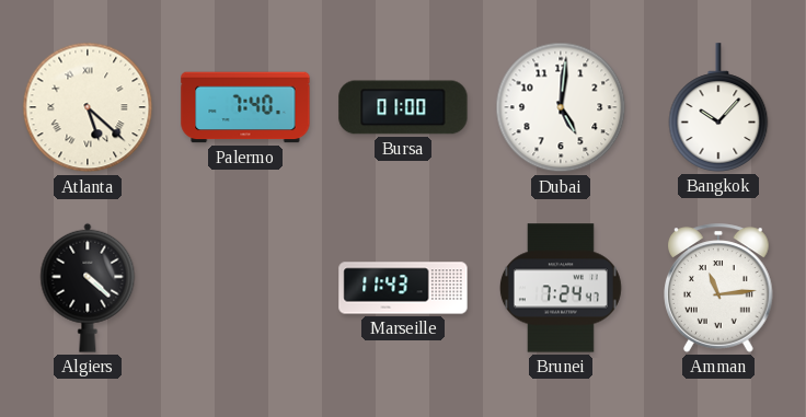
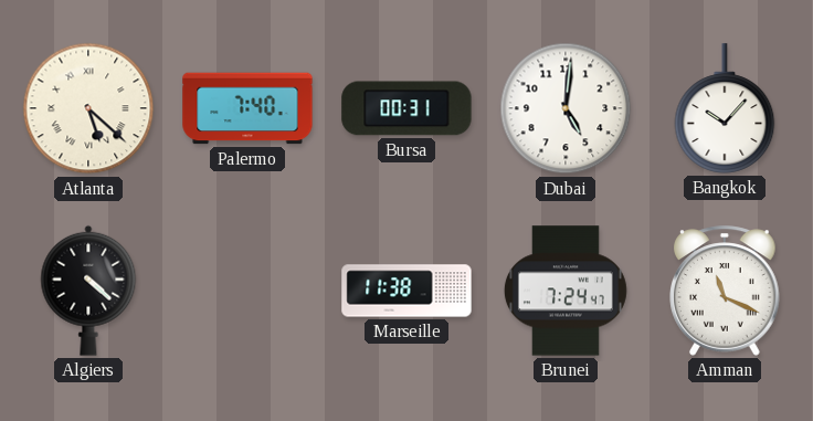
Bursa: 01:00 -> 00:31
Marseille: 11:43 -> 11:38
Amman: 11:14 -> 11:19
